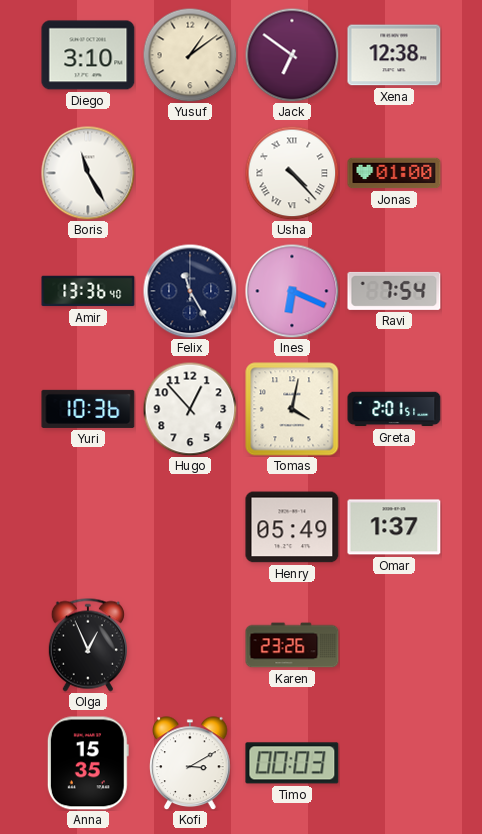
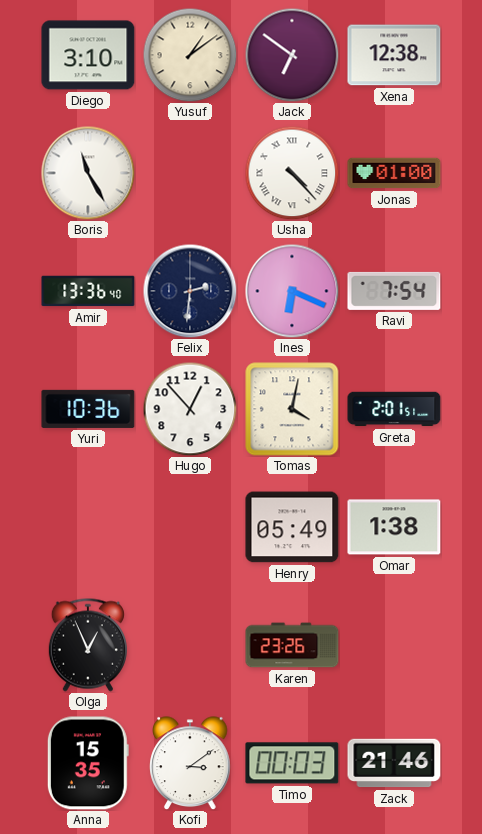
Felix: 11:25 -> 2:31
Omar: 1:37 -> 1:38
Kofi: 3:10 -> 3:09
Zack: none -> 21:46
